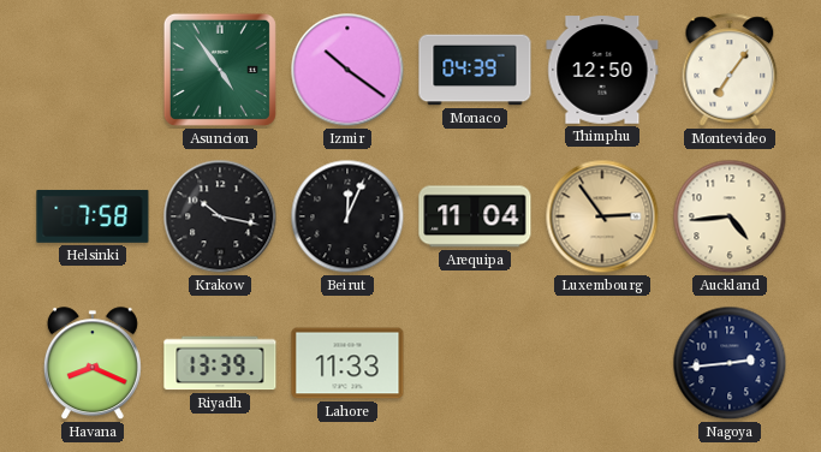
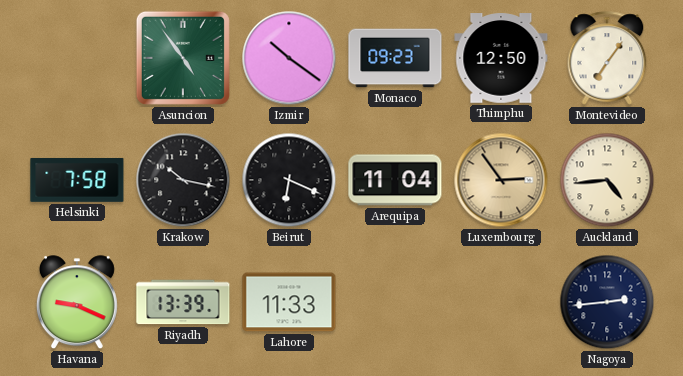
Monaco: 04:39 -> 09:23
Beirut: 12:04 -> 6:19
Havana: 8:19 -> 9:19
